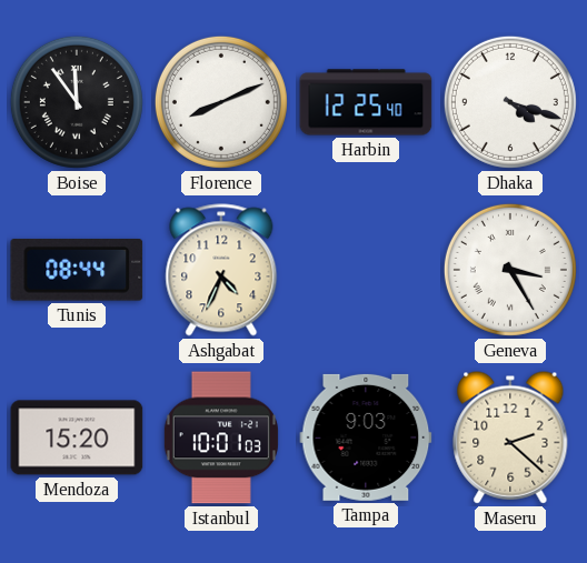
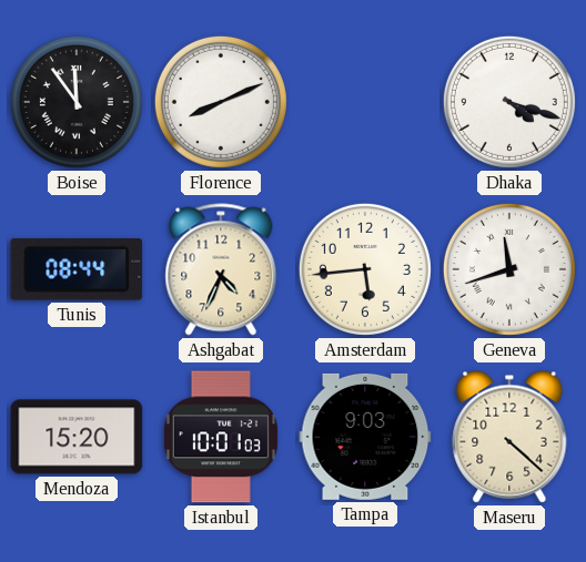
Harbin: 12:25 -> none
Amsterdam: none -> 5:44
Geneva: 3:25 -> 11:42
Maseru: 2:22 -> 4:22
